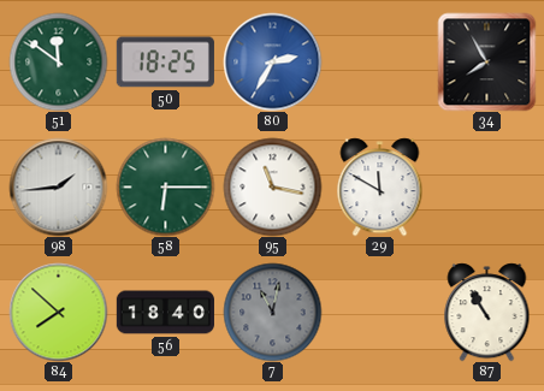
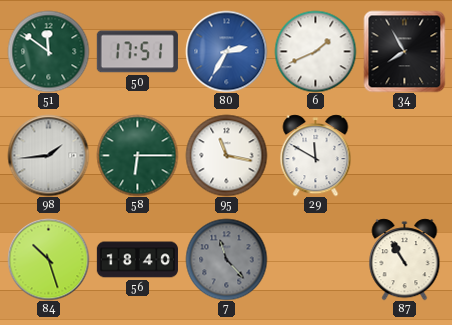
50: 18:25 -> 17:51
6: none -> 1:41
84: 7:52 -> 10:27
7: 11:02 -> 11:23
